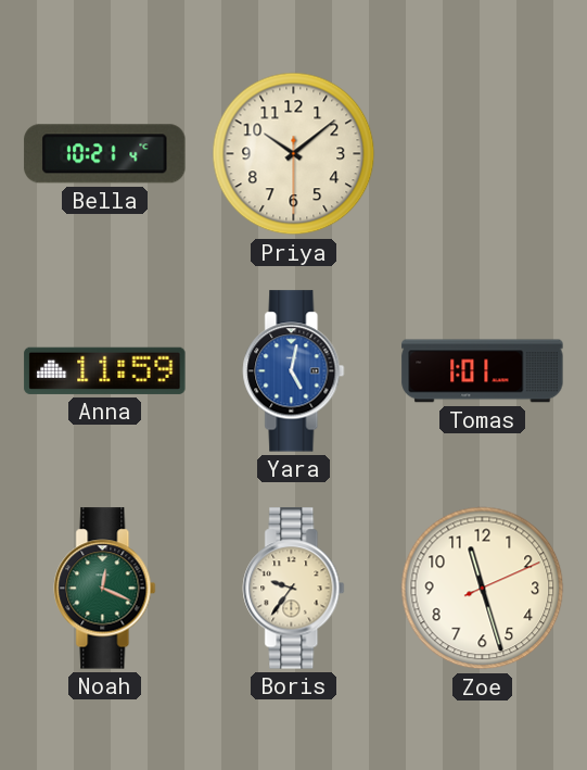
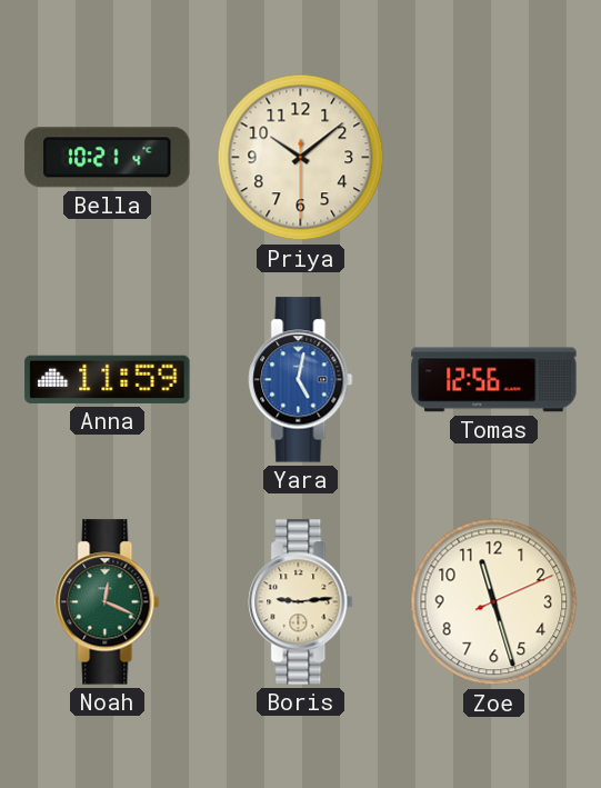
Tomas: 1:01 -> 12:56
Boris: 9:36 -> 9:14
